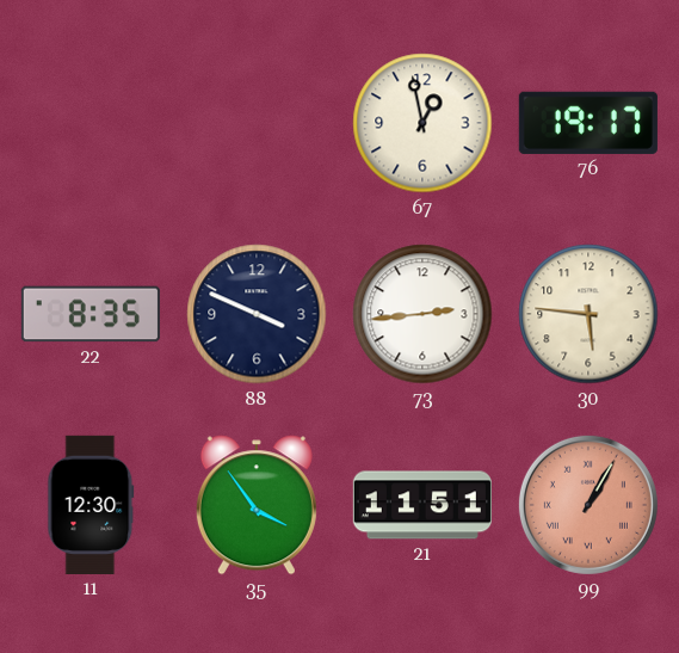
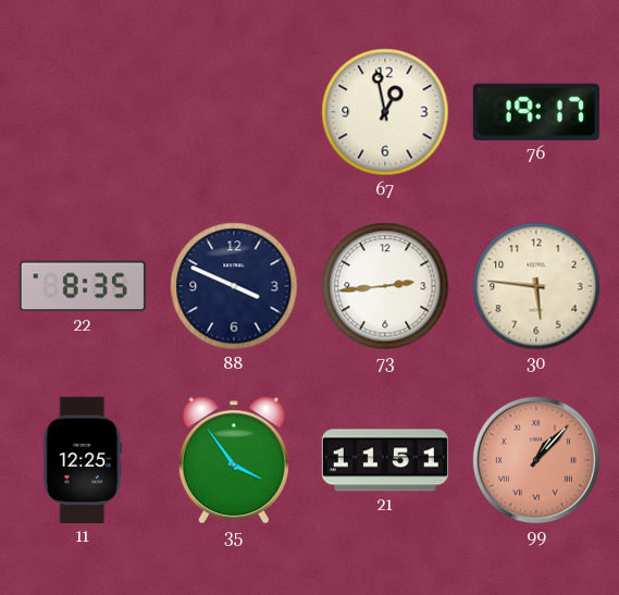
11: 12:30 -> 12:25
99: 1:05 -> 1:07
